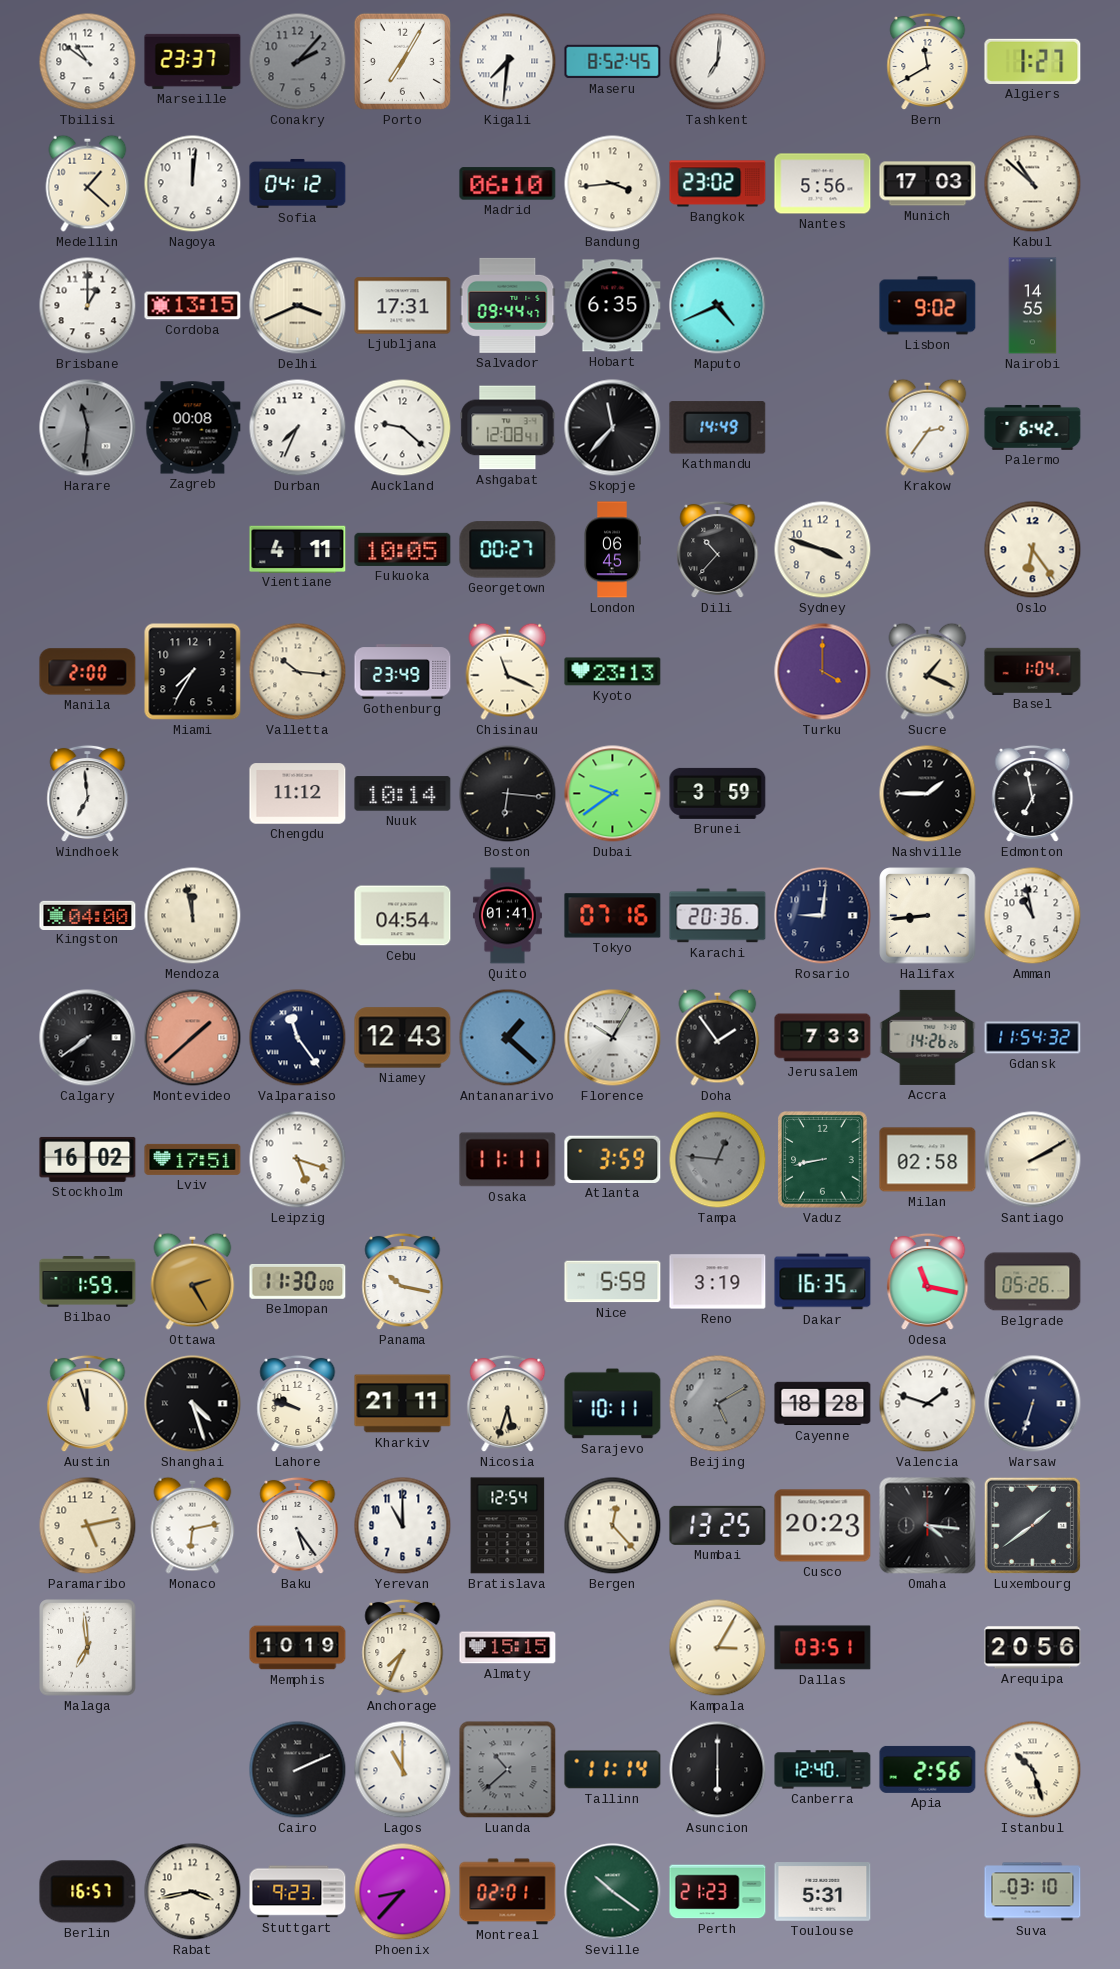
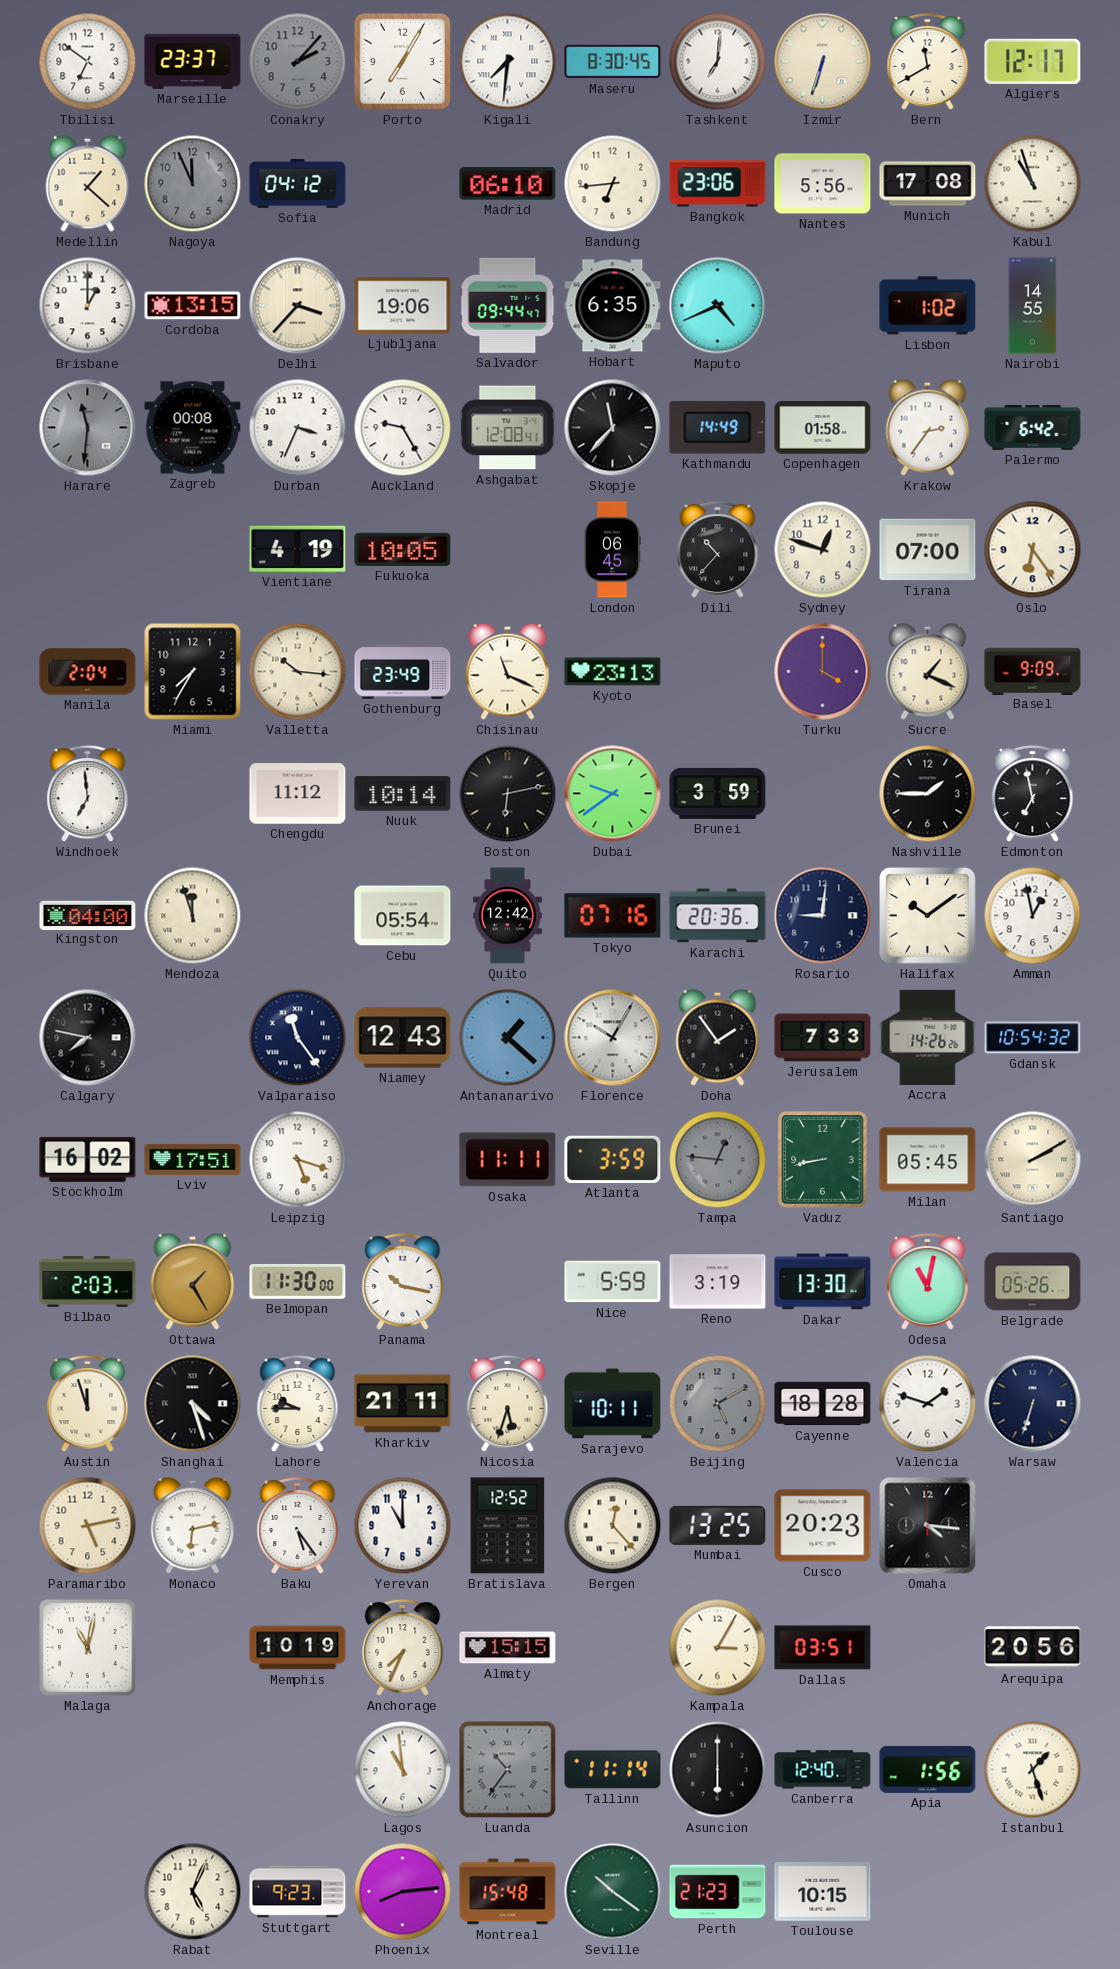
Tbilisi: 10:51 -> 6:51
Maseru: 8:52 -> 8:30
Izmir: none -> 6:33
Algiers: 1:27 -> 12:17
Nagoya: 12:01 -> 11:56
Nagoya dial: white -> grey
Bandung: 3:44 -> 6:44
Bangkok: 23:02 -> 23:06
Munich: 17:03 -> 17:08
Kabul: 10:52 -> 10:57
Delhi: 3:41 -> 3:37
Ljubljana: 17:31 -> 19:06
Lisbon: 9:02 -> 1:02
Durban: 7:34 -> 3:34
Auckland: 9:22 -> 9:25
Copenhagen: none -> 01:58
Vientiane: 4:11 -> 4:19
Georgetown: 00:27 -> none
Sydney: 3:48 -> 12:48
Tirana: none -> 07:00
Manila: 2:00 -> 2:04
Basel: 1:04 -> 9:09
Boston: 6:16 -> 6:13
Mendoza: 11:58 -> 11:57
Cebu: 04:54 -> 05:54
Quito: 01:41 -> 12:42
Halifax: 8:44 -> 10:09
Amman: 10:58 -> 12:58
Calgary: 7:39 -> 7:47
Montevideo: 1:38 -> none
Gdansk: 11:54 -> 10:54
Milan: 02:58 -> 05:45
Bilbao: 1:59 -> 2:03
Ottawa: 2:25 -> 1:25
Dakar: 16:35 -> 13:30
Odesa: 11:17 -> 11:02
Lahore: 9:48 -> 9:45
Bratislava: 12:54 -> 12:52
Luxembourg: 1:39 -> none
Malaga: 6:59 -> 11:02
Cairo: 2:11 -> none
Lagos: 11:00 -> 10:59
Luanda: 10:38 -> 10:36
Apia: 2:56 -> 1:56
Istanbul: 10:27 -> 1:27
Berlin: 16:57 -> none
Rabat: 3:43 -> 5:04
Phoenix: 8:37 -> 8:14
Montreal: 02:01 -> 15:48
Toulouse: 5:31 -> 10:15
Suva: 03:10 -> none
